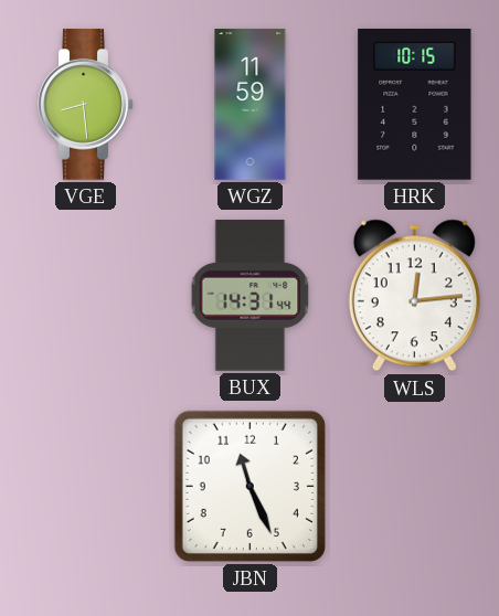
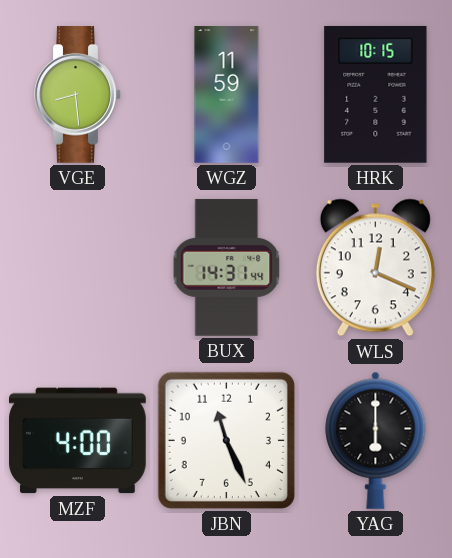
WLS: 12:14 -> 12:19
MZF: none -> 4:00
YAG: none -> 6:00
